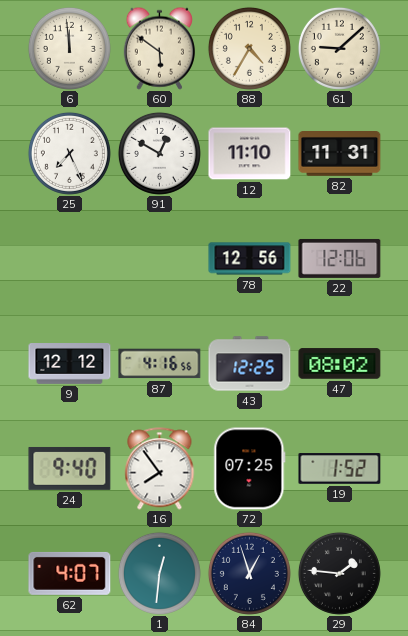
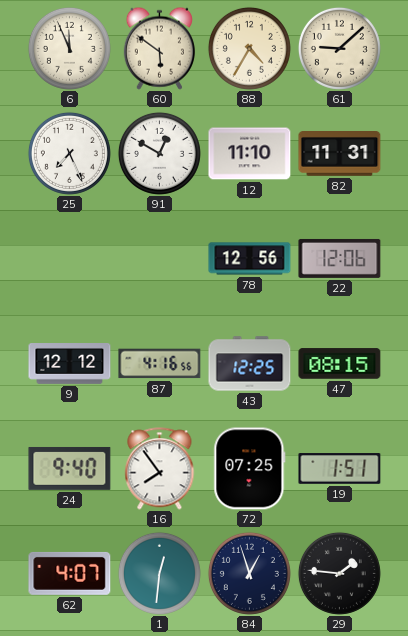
6: 11:59 -> 11:56
47: 08:02 -> 08:15
19: 1:52 -> 1:51
